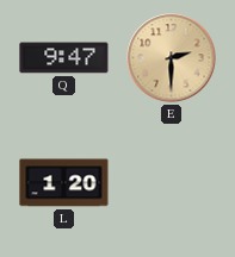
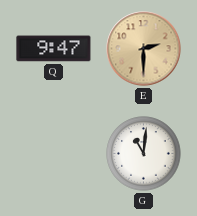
L: 1:20 -> none
G: none -> 11:01
